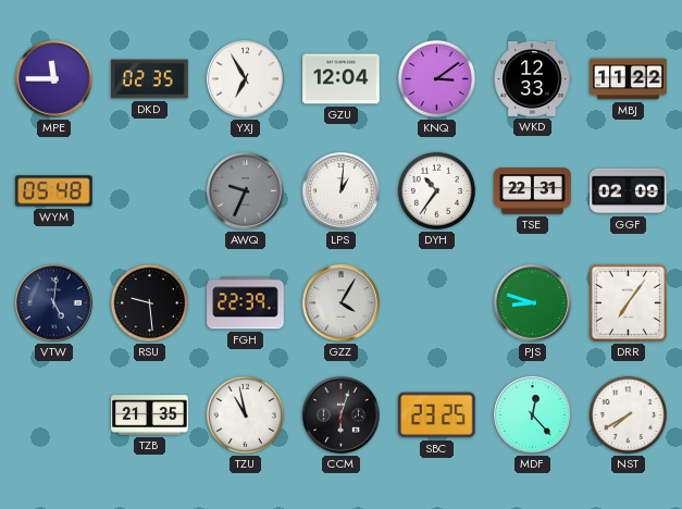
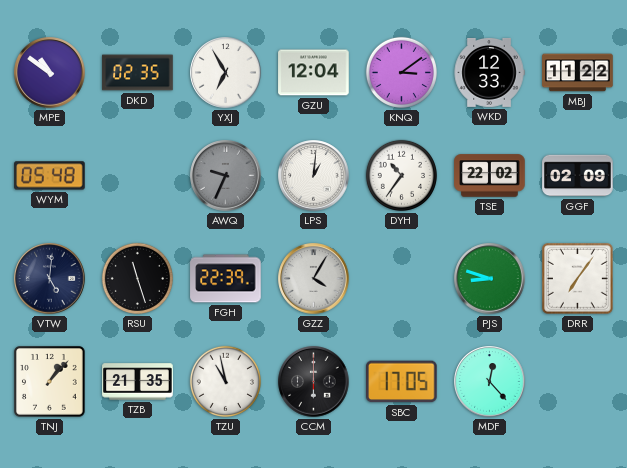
MPE: 11:45 -> 10:51
TSE: 22:31 -> 22:02
RSU: 9:29 -> 11:27
TNJ: none -> 1:07
CCM: 6:03 -> 6:00
SBC: 23:25 -> 17:05
NST: 7:40 -> none
